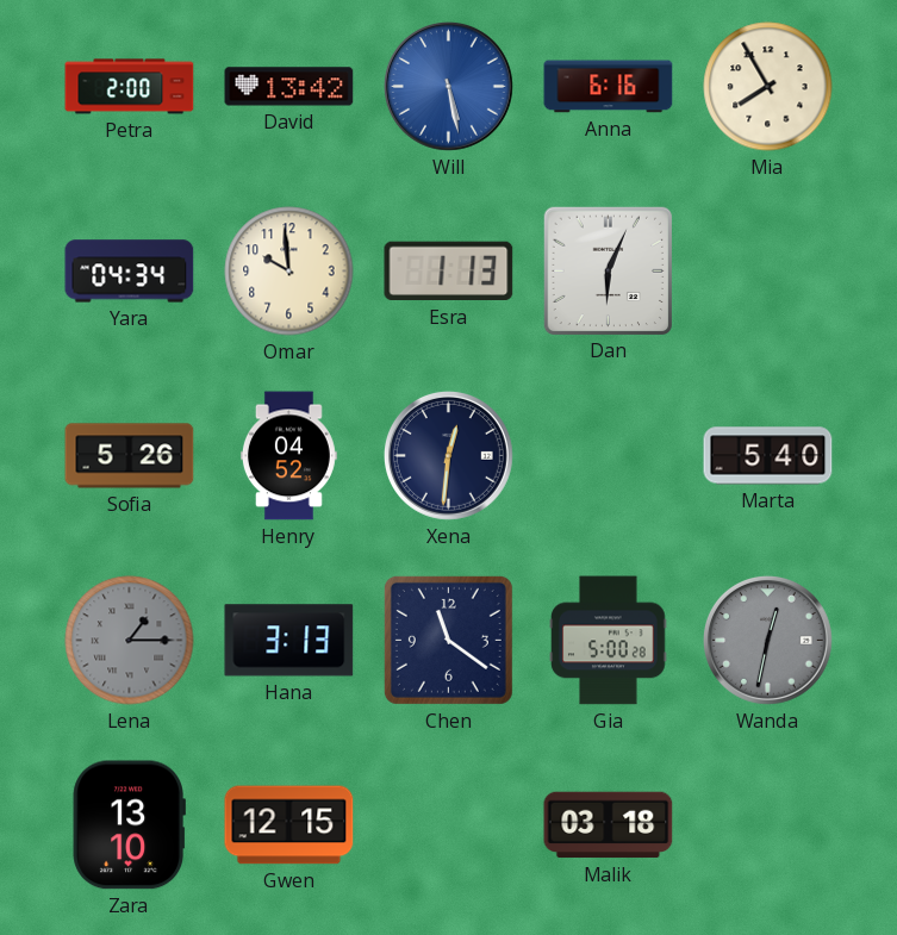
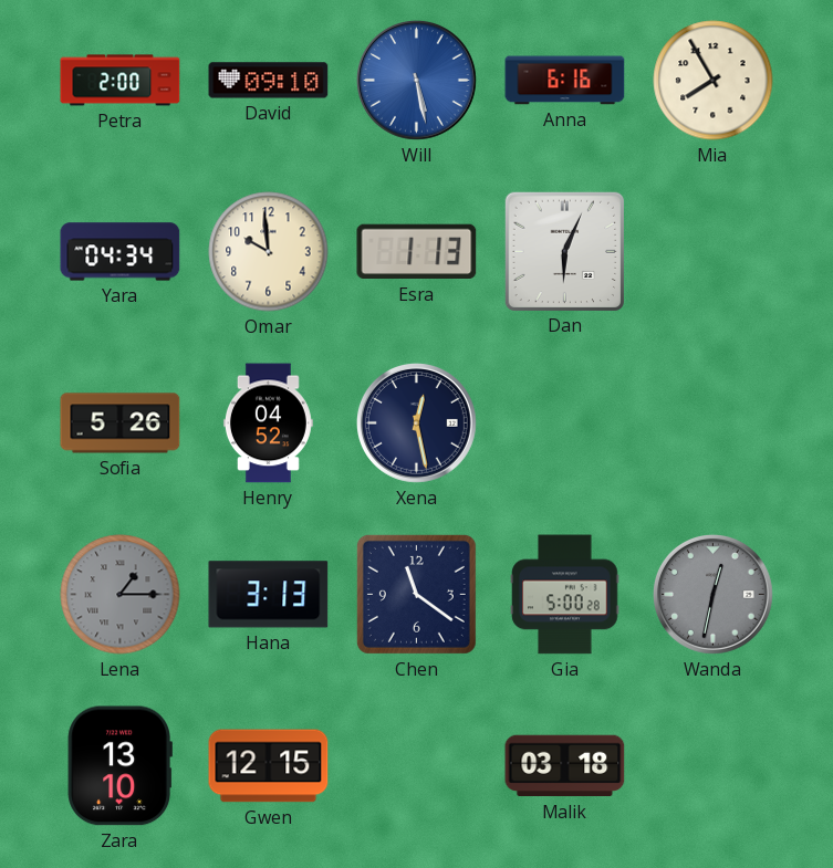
David: 13:42 -> 09:10
Xena: 12:31 -> 12:28
Marta: 5:40 -> none
